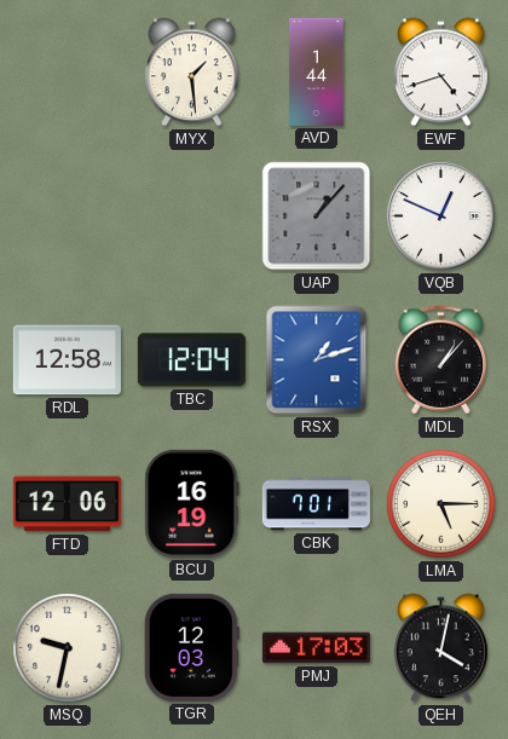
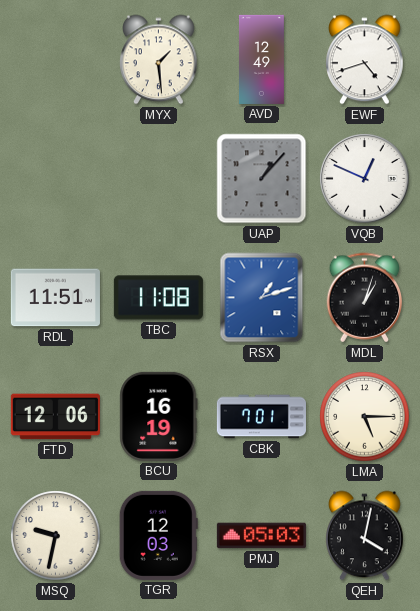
AVD: 1:44 -> 12:49
RDL: 12:58 -> 11:51
TBC: 12:04 -> 11:08
MDL: 1:07 -> 1:03
PMJ: 17:03 -> 05:03
